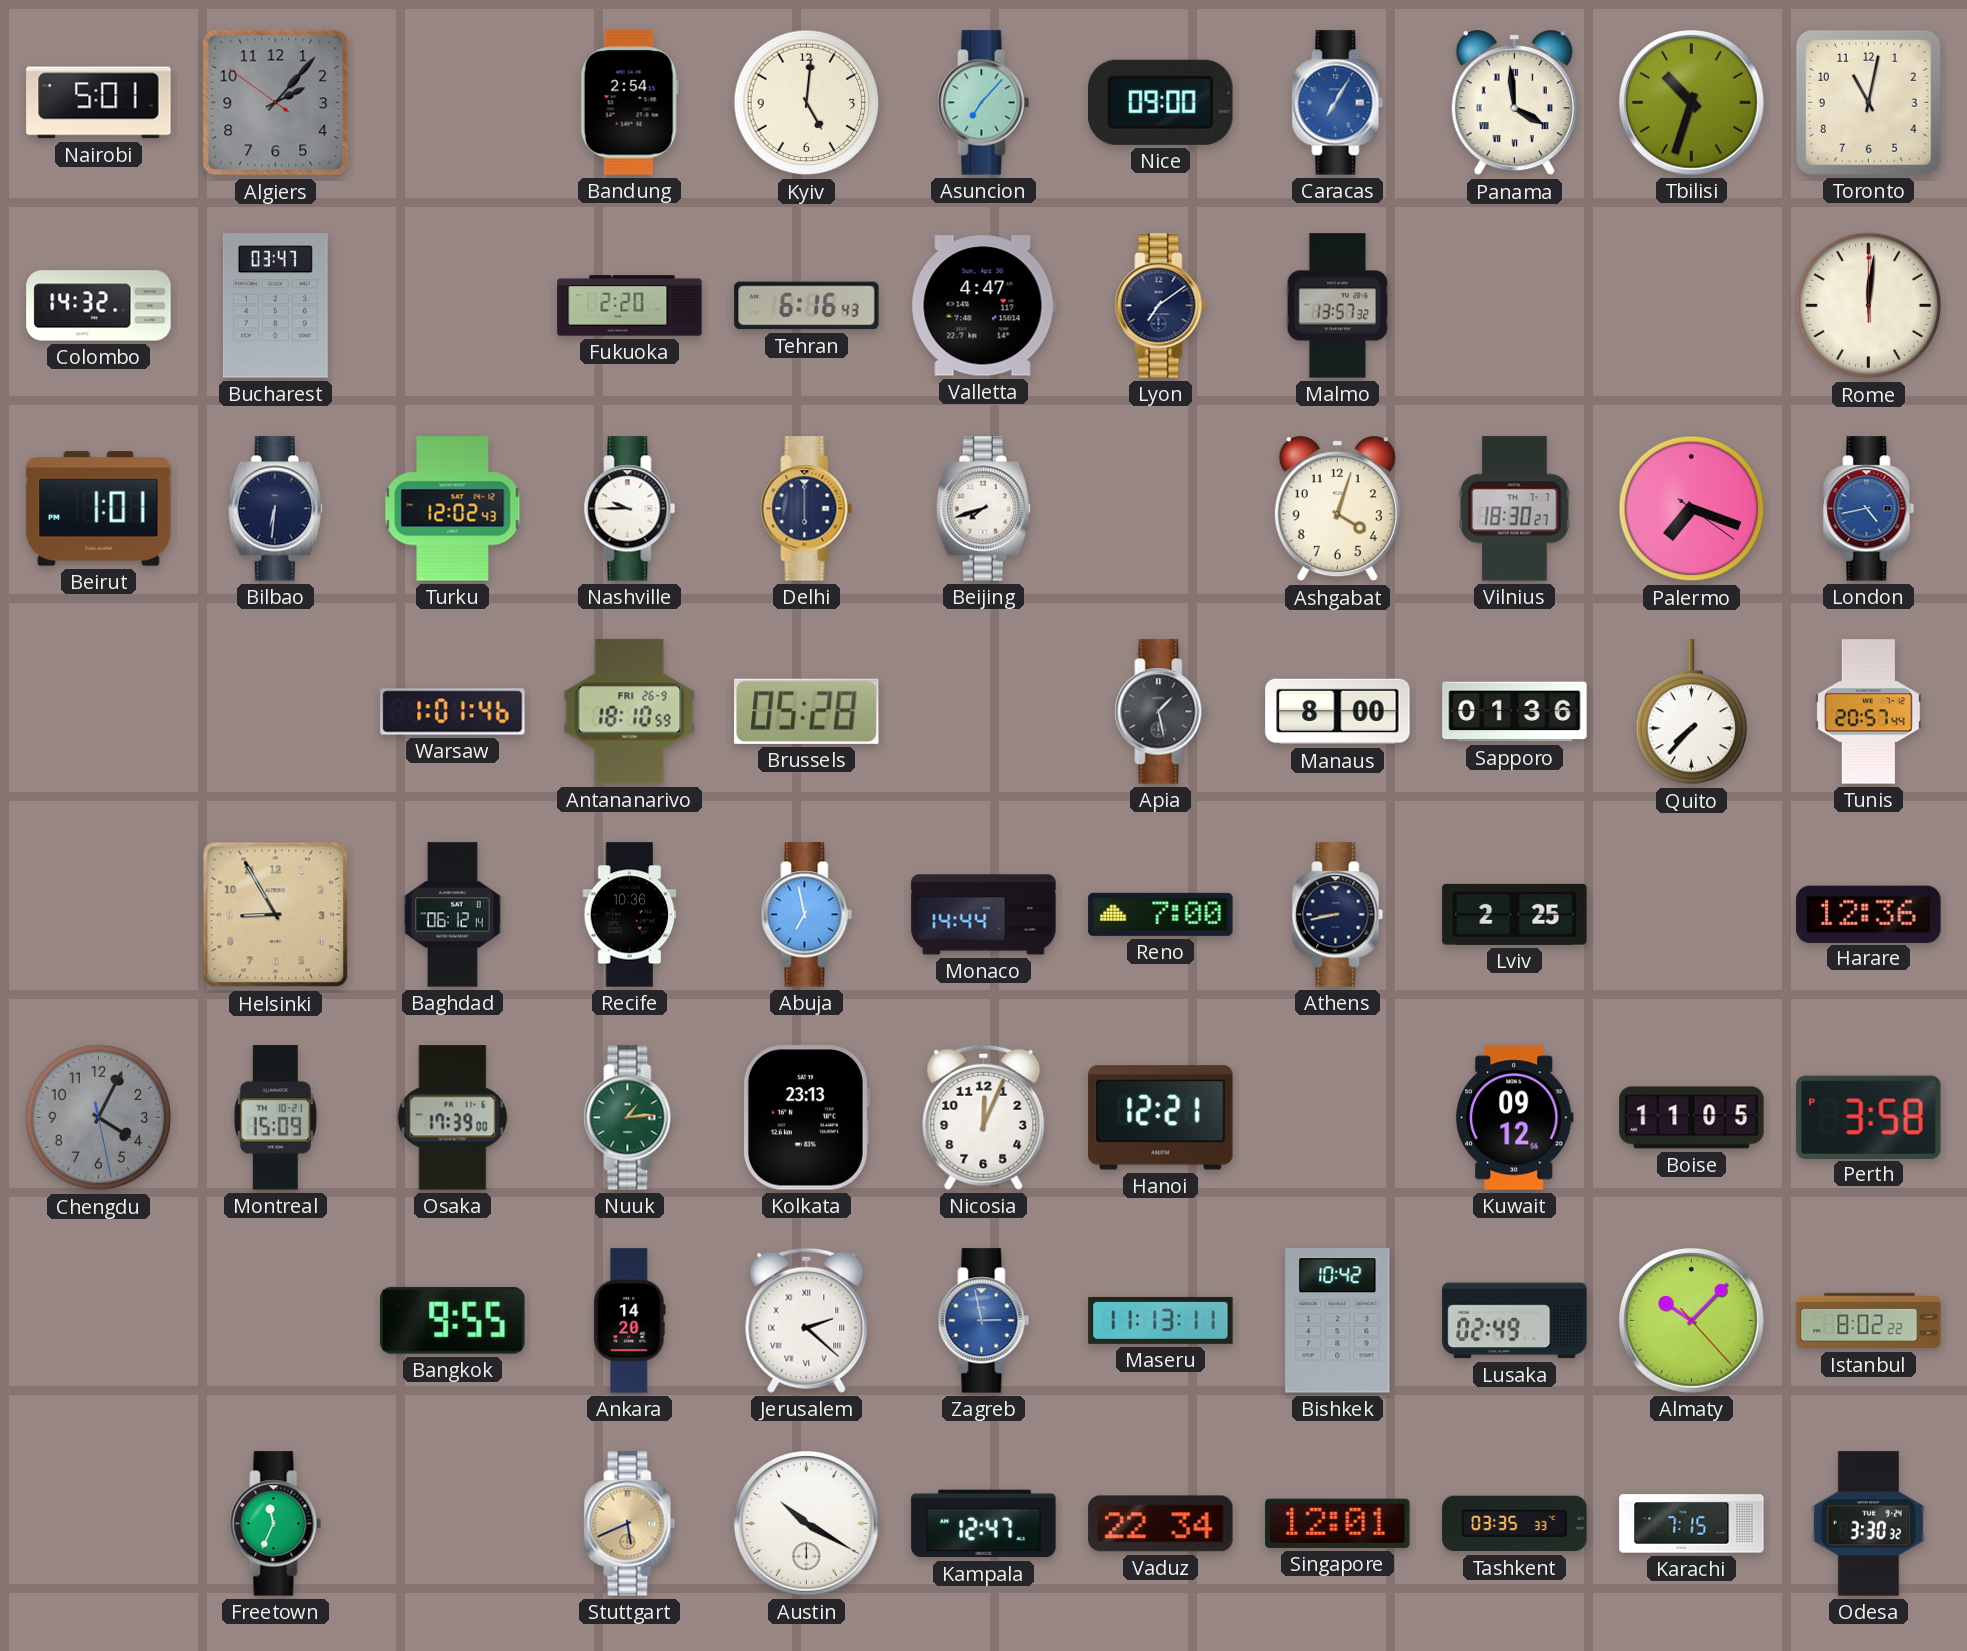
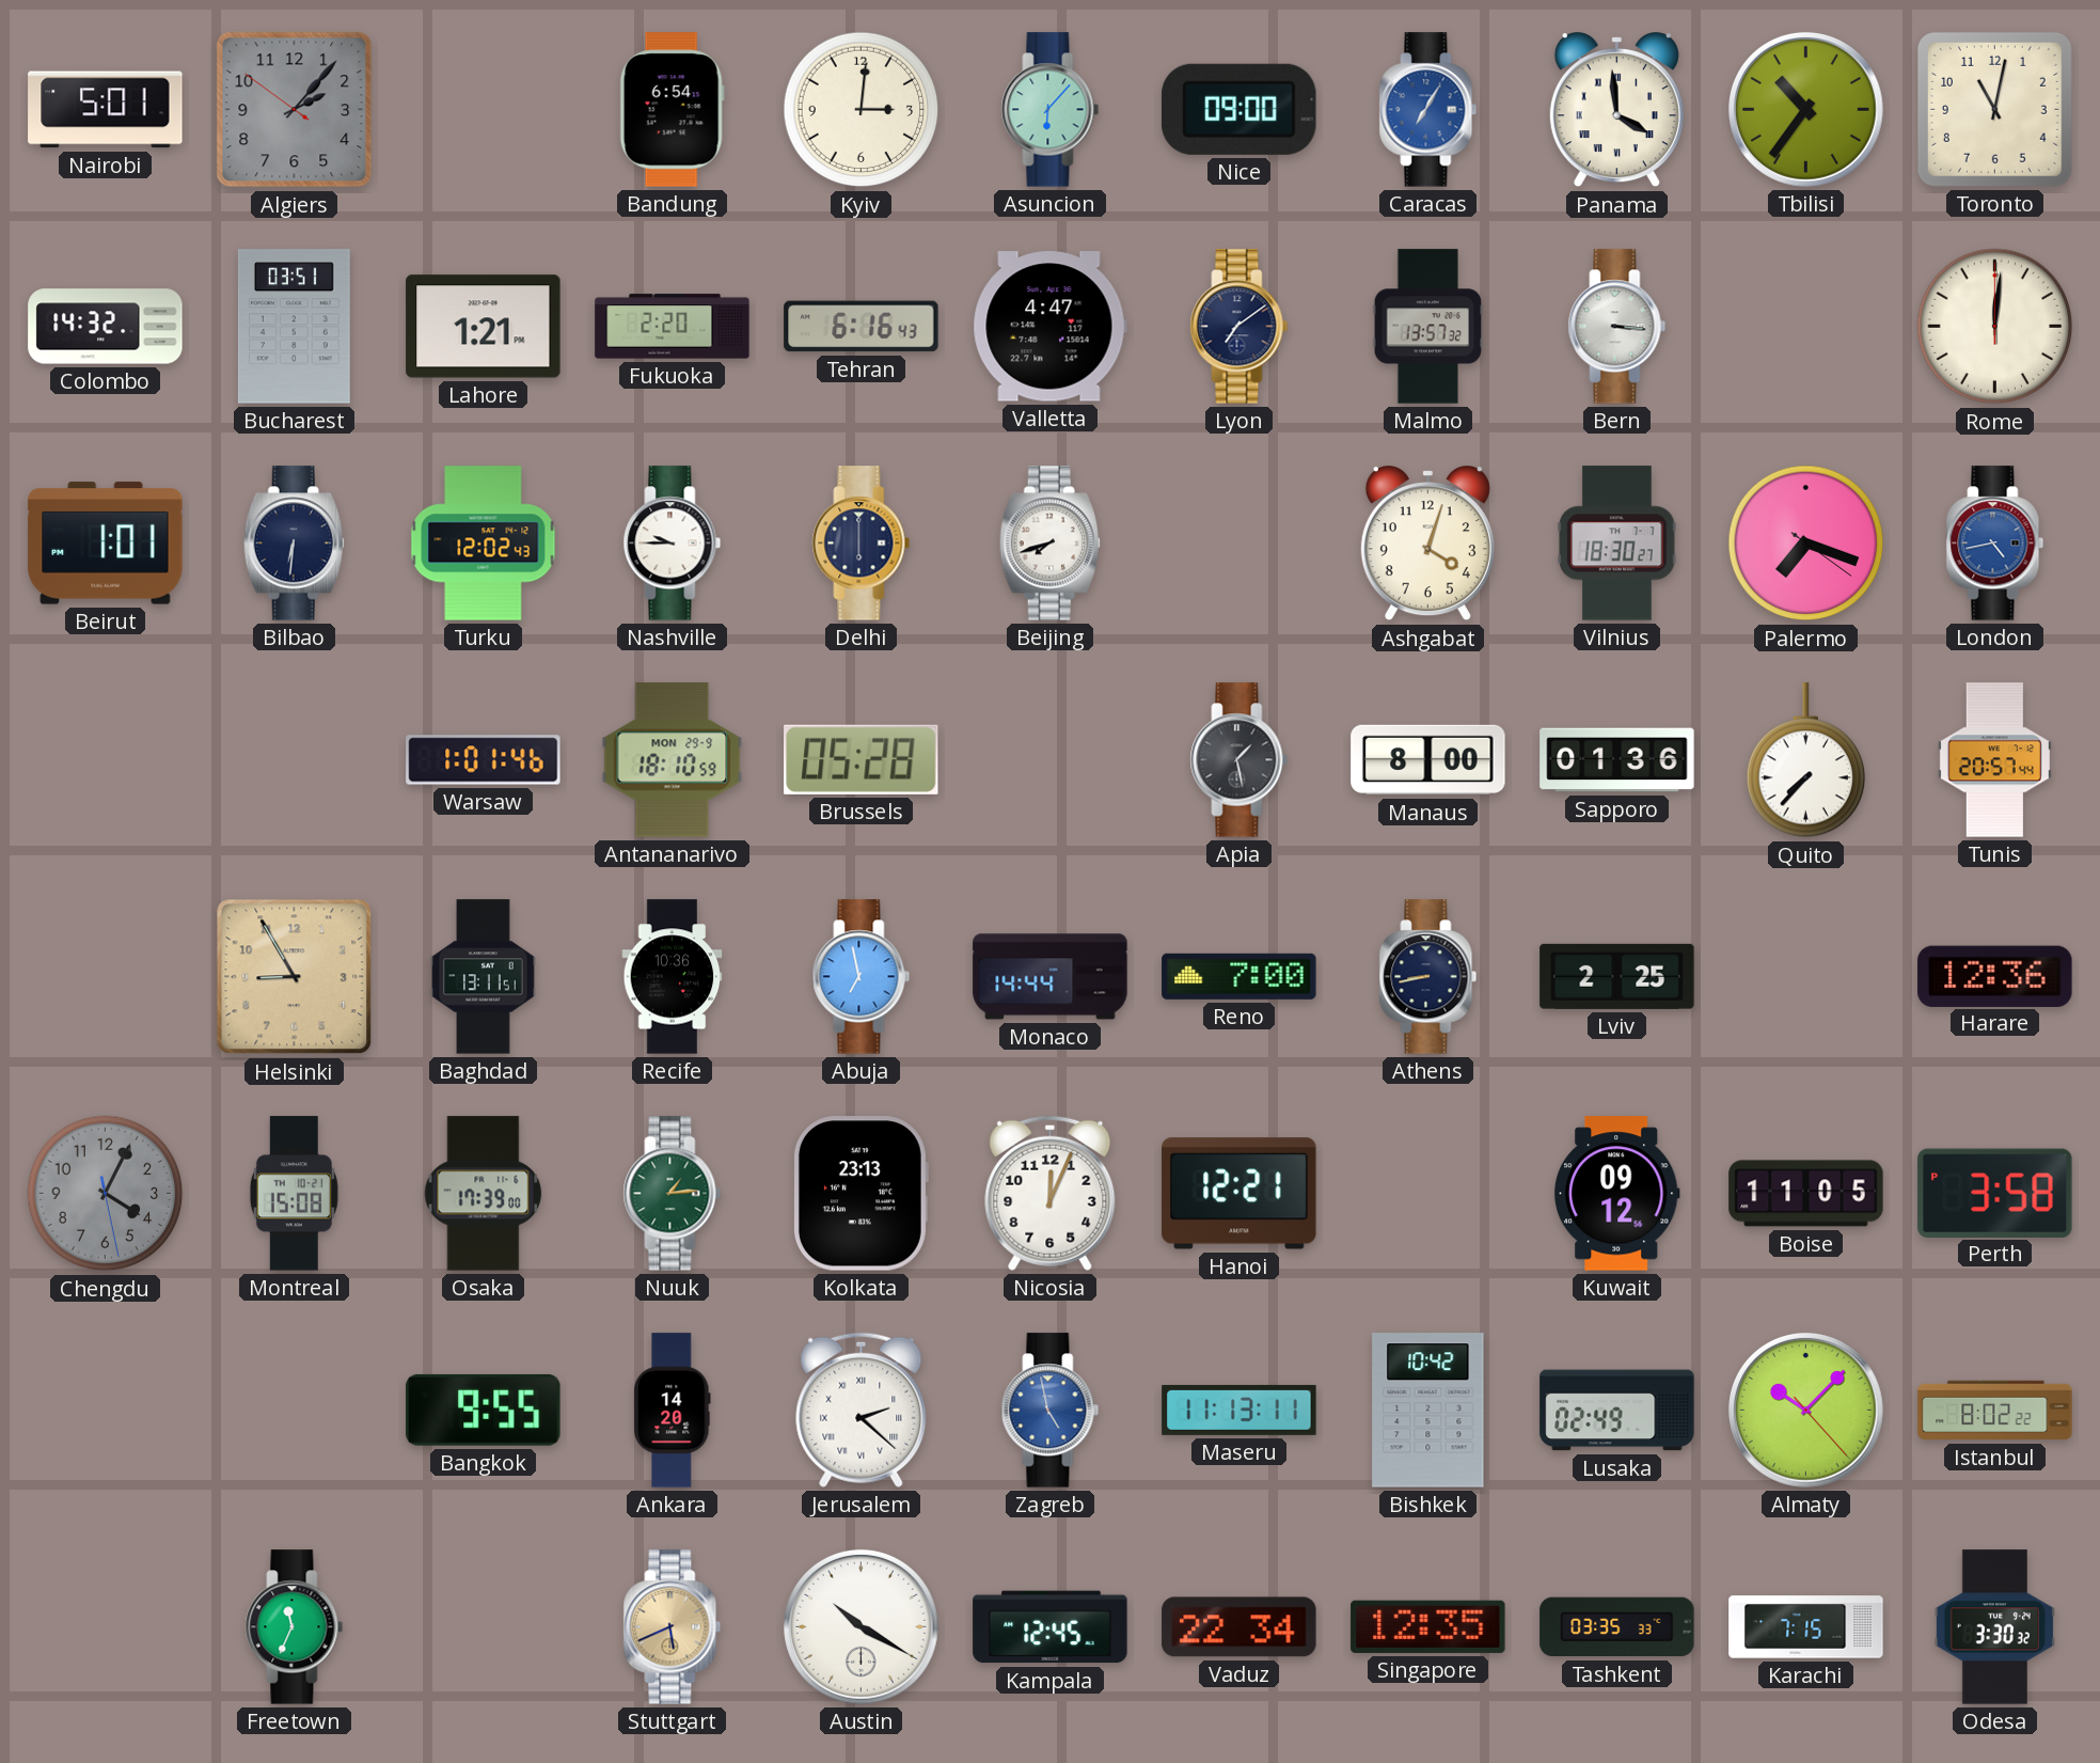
Bandung: 2:54 -> 6:54
Kyiv: 5:01 -> 3:01
Asuncion: 7:07 -> 6:07
Tbilisi: 10:33 -> 10:36
Bucharest: 03:47 -> 03:51
Lahore: none -> 1:21
Bern: none -> 3:16
Antananarivo date: FRI 26-9 -> MON 29-9
Baghdad: 06:12 -> 13:11
Montreal: 15:09 -> 15:08
Zagreb: 2:58 -> 4:58
Kampala: 12:47 -> 12:45
Singapore: 12:01 -> 12:35
